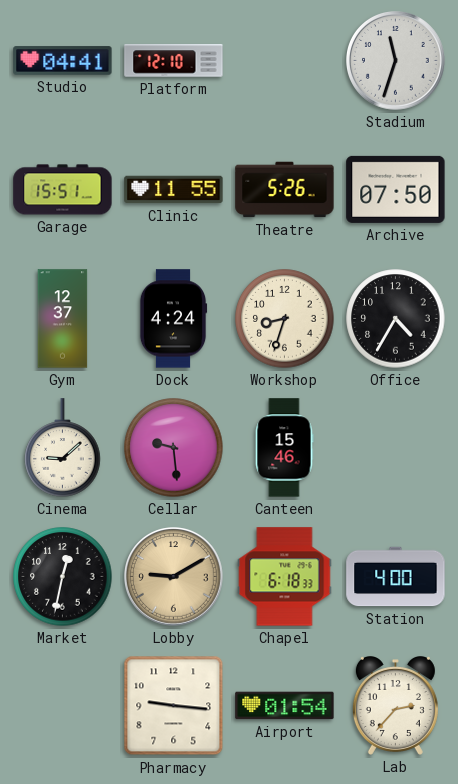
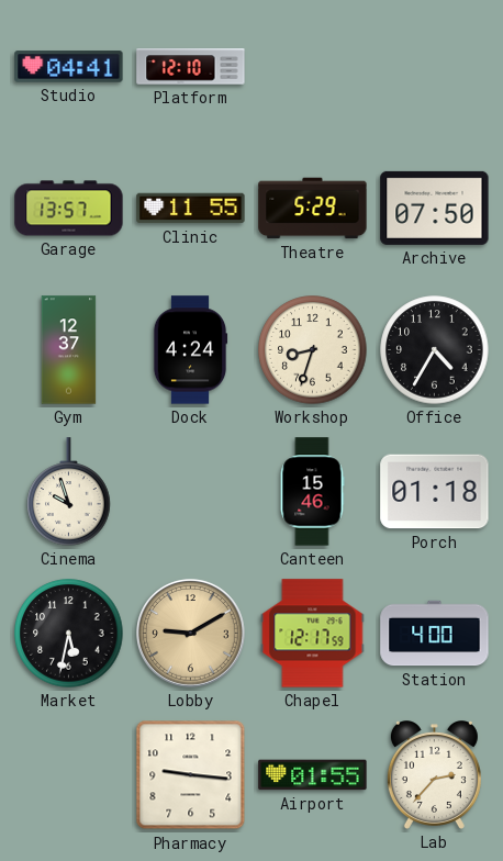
Stadium: 11:33 -> none
Garage: 15:51 -> 13:57
Theatre: 5:26 -> 5:29
Cinema: 9:08 -> 9:57
Cellar: 9:29 -> none
Porch: none -> 01:18
Market: 12:32 -> 5:32
Chapel: 6:18 -> 12:17
Airport: 01:54 -> 01:55
